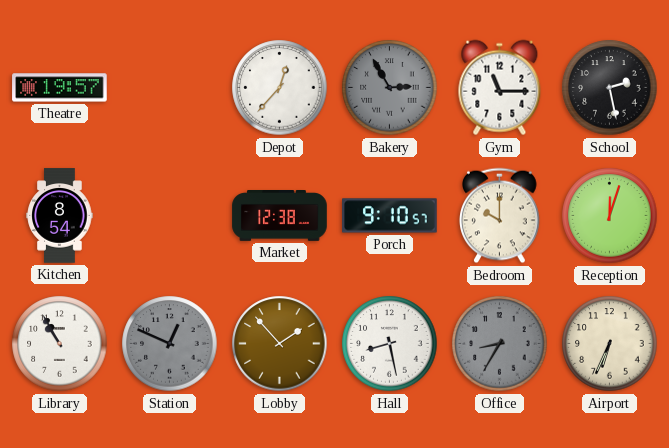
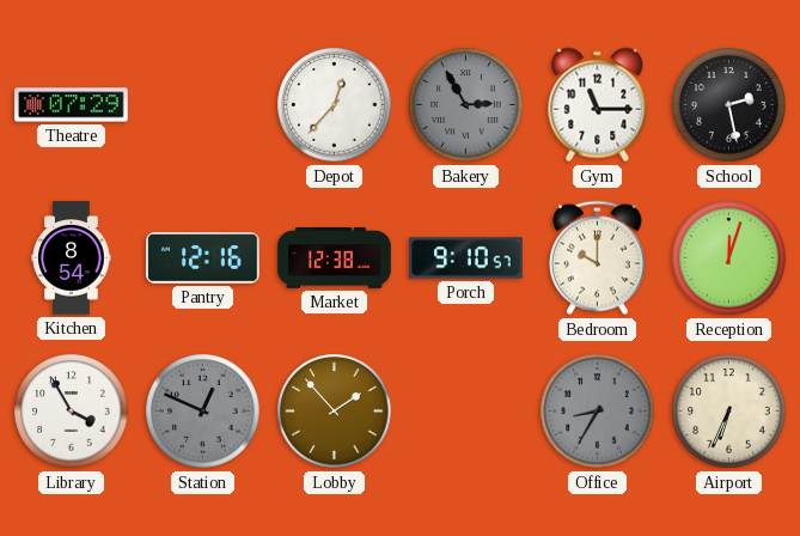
Theatre: 19:57 -> 07:29
Pantry: none -> 12:16
Library: 10:55 -> 3:55
Hall: 8:28 -> none
